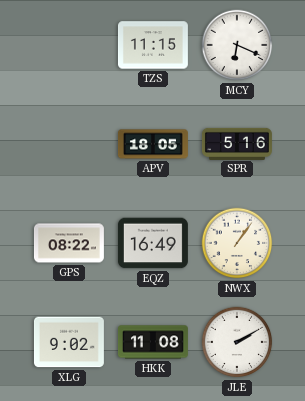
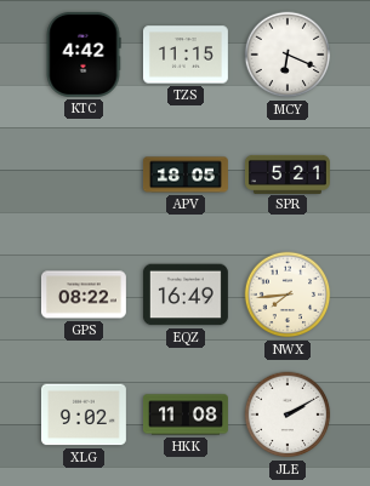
KTC: none -> 4:42
SPR: 5:16 -> 5:21
NWX: 1:06 -> 7:44
